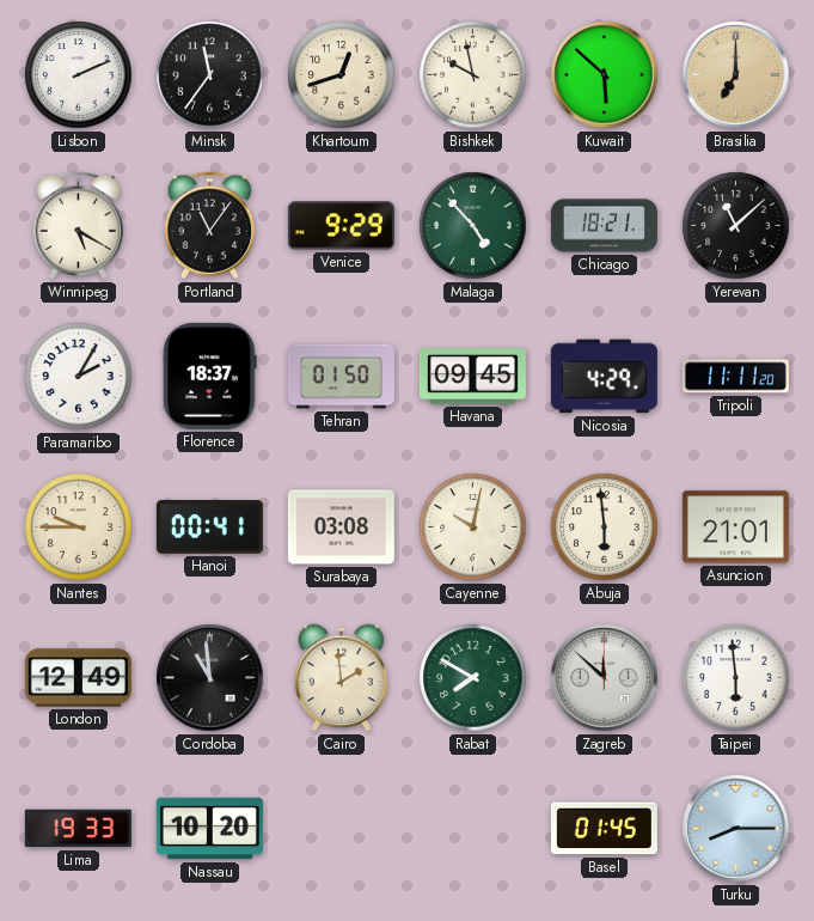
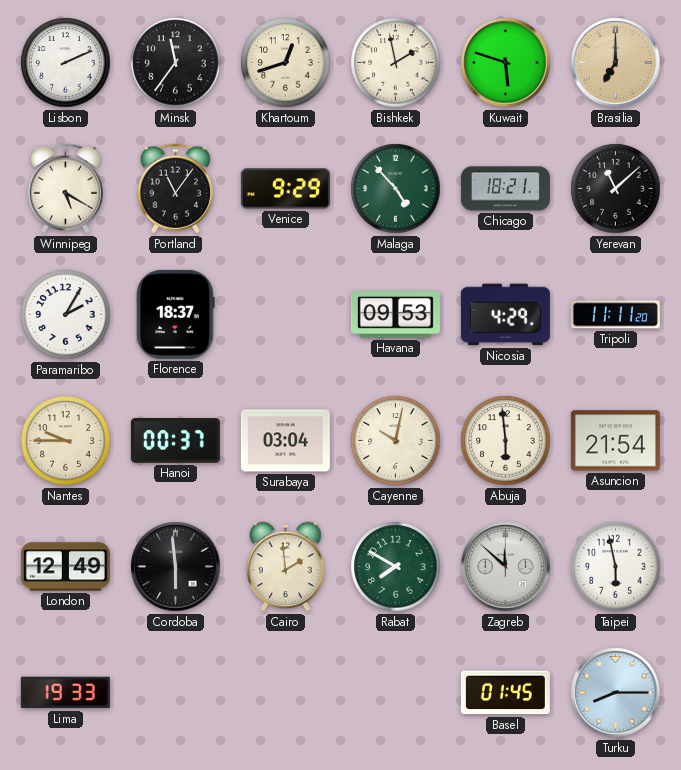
Bishkek: 9:58 -> 1:58
Kuwait: 5:52 -> 5:48
Tehran: 01:50 -> none
Havana: 09:45 -> 09:53
Hanoi: 00:41 -> 00:37
Surabaya: 03:08 -> 03:04
Asuncion: 21:01 -> 21:54
Cordoba: 10:59 -> 5:59
Taipei: 5:59 -> 5:58
Nassau: 10:20 -> none
